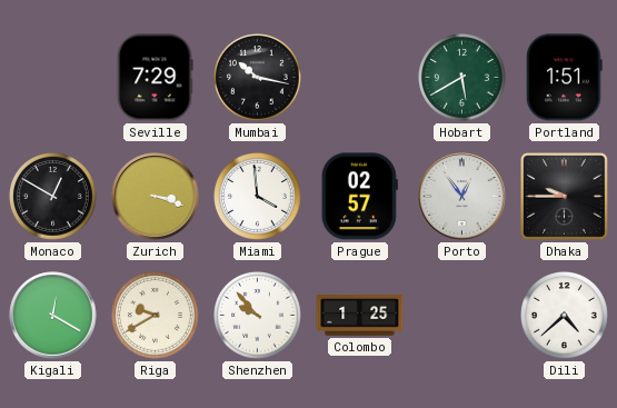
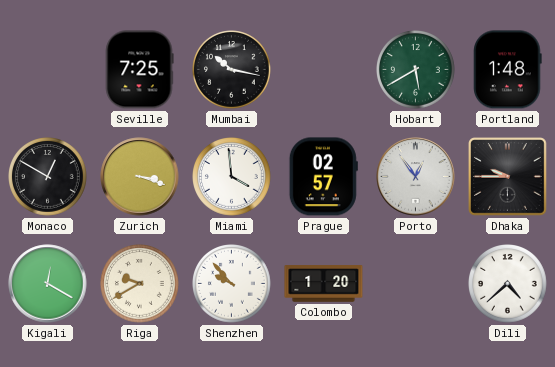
Seville: 7:29 -> 7:25
Portland: 1:51 -> 1:48
Colombo: 1:25 -> 1:20
